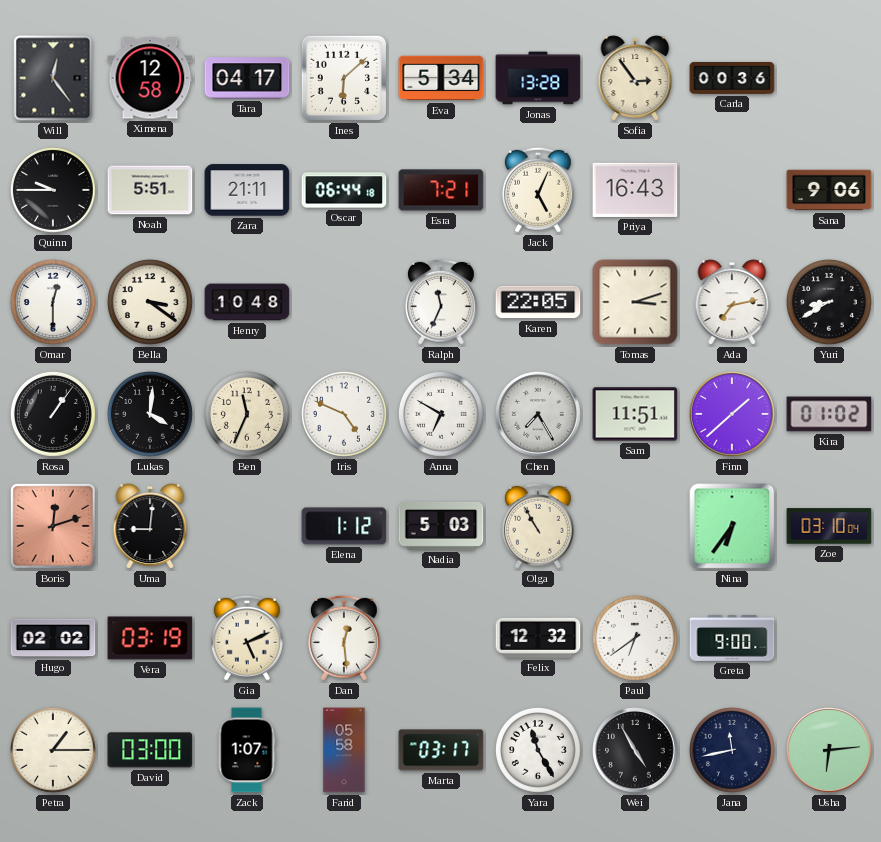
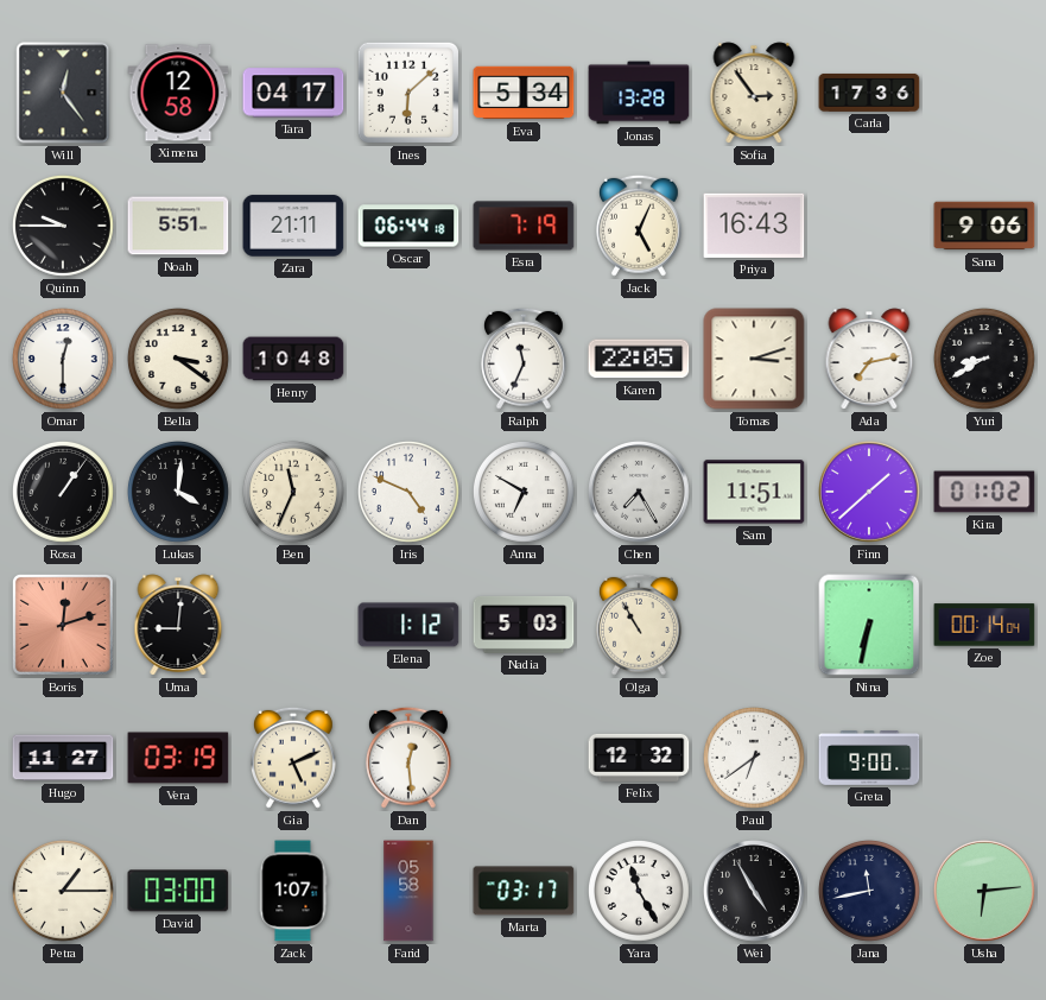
Carla: 00:36 -> 17:36
Esra: 7:21 -> 7:19
Nina: 6:36 -> 6:32
Zoe: 03:10 -> 00:14
Hugo: 02:02 -> 11:27
